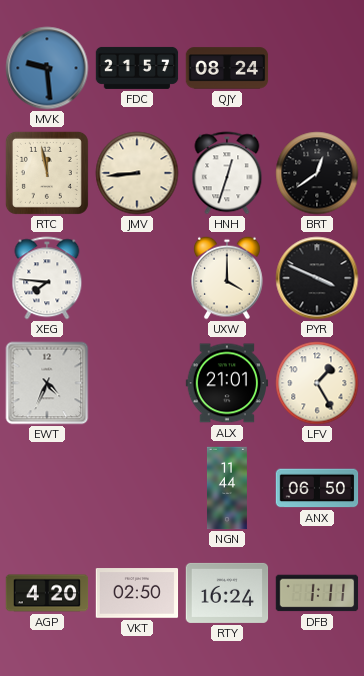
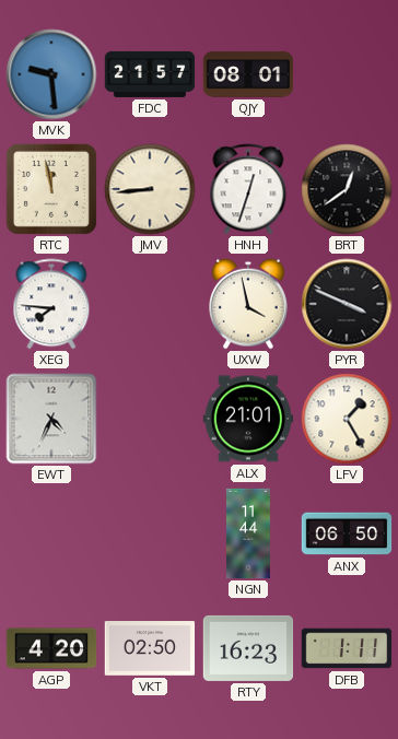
QJY: 08:24 -> 08:01
UXW: 4:00 -> 3:58
RTY: 16:24 -> 16:23
